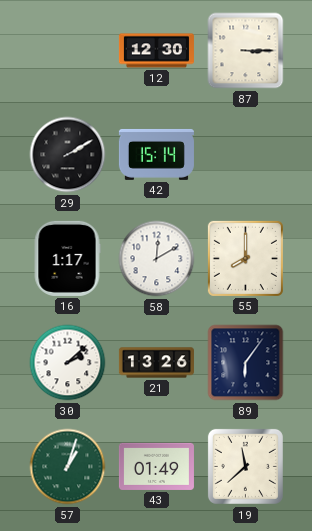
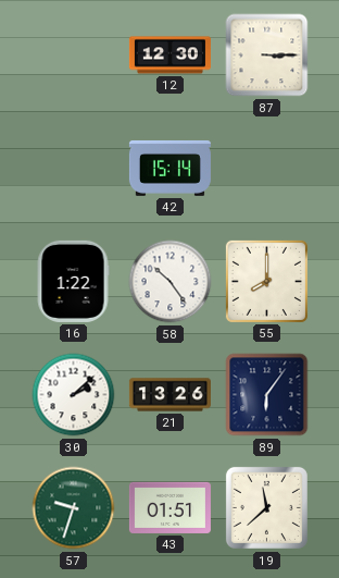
29: 2:10 -> none
16: 1:17 -> 1:22
58: 12:10 -> 10:24
57: 1:03 -> 9:33
43: 01:49 -> 01:51
